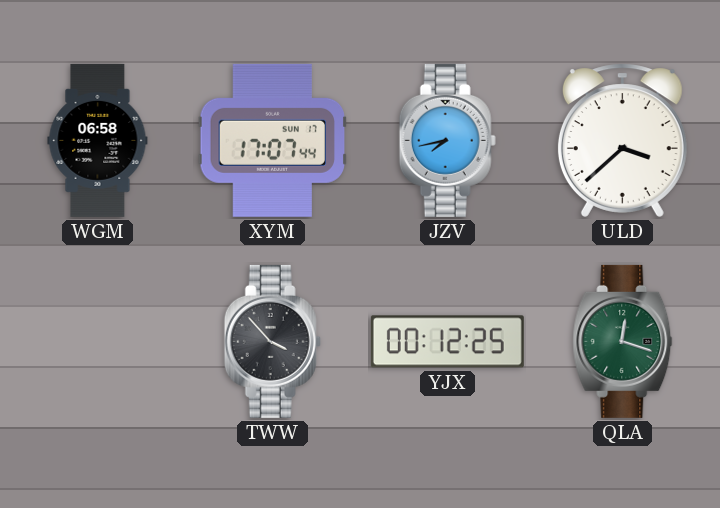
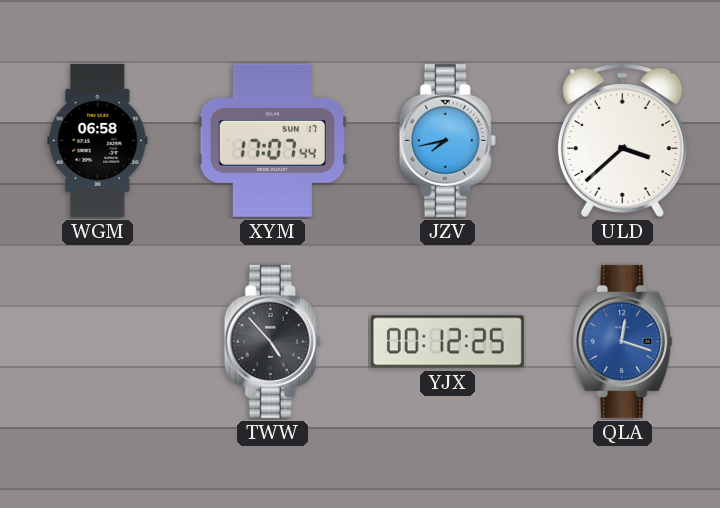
TWW: 3:53 -> 4:53
QLA dial: green -> blue
